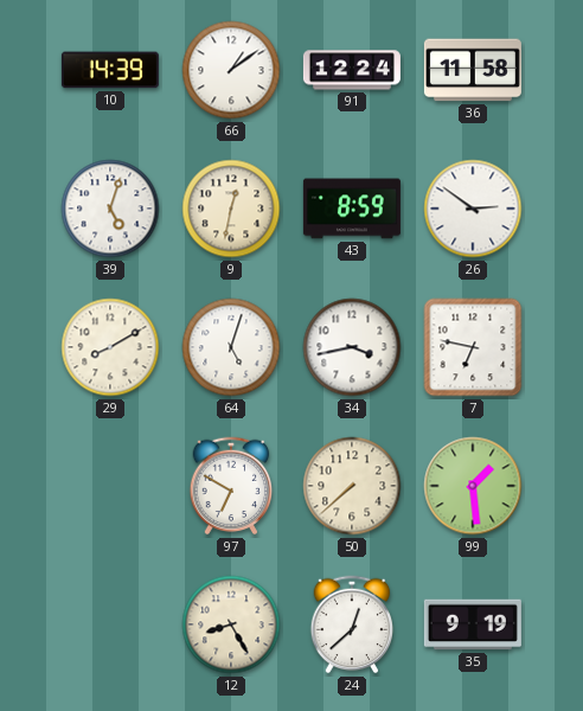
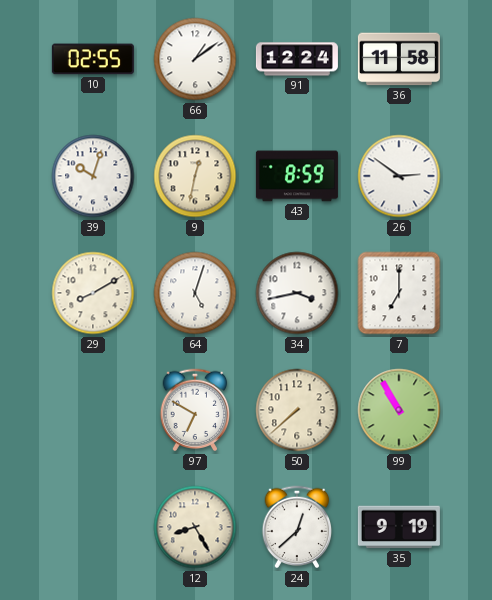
10: 14:39 -> 02:55
39: 5:03 -> 10:03
7: 6:47 -> 7:00
99: 1:29 -> 10:55
